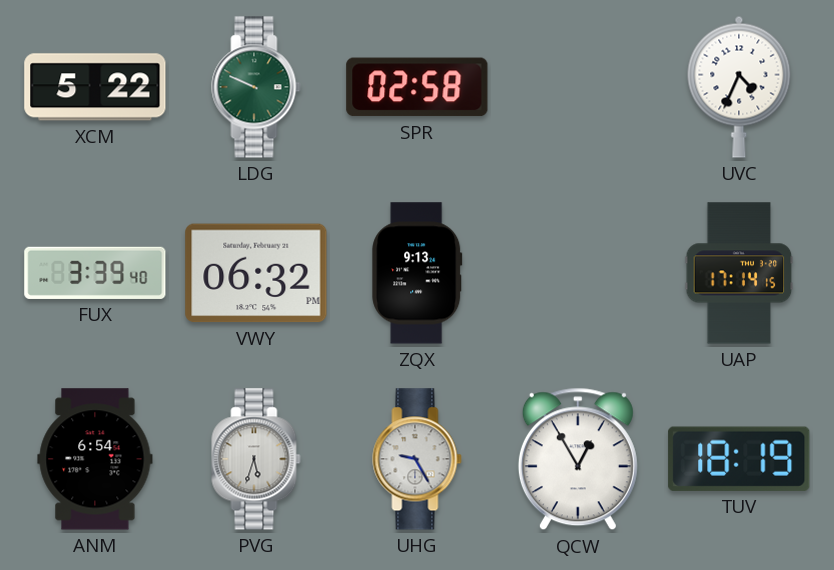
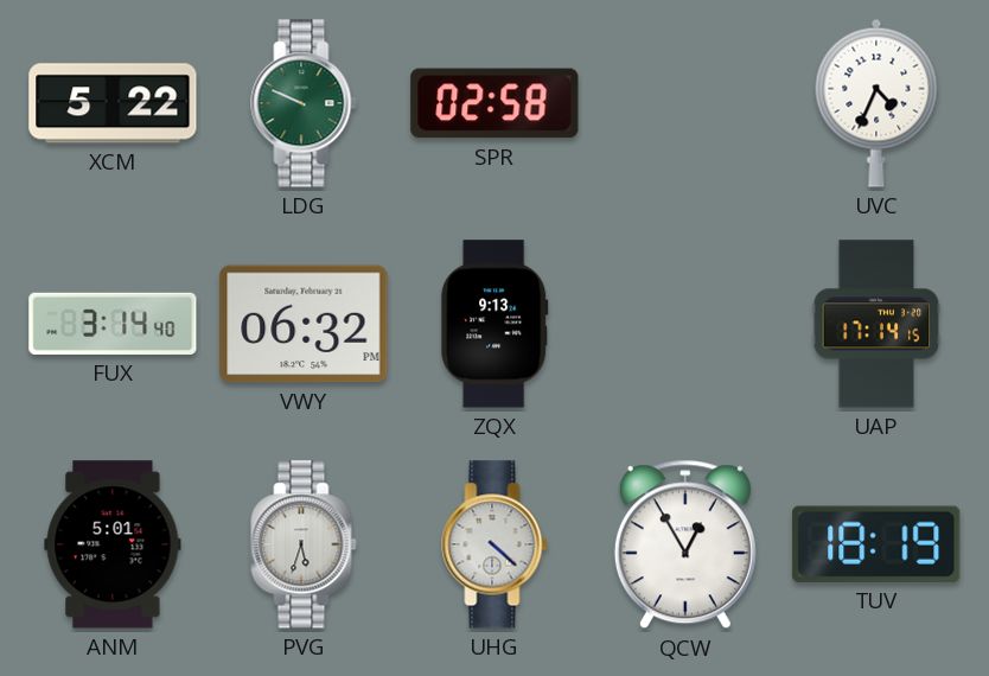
FUX: 3:39 -> 3:14
ANM: 6:54 -> 5:01
UHG: 9:25 -> 4:22
